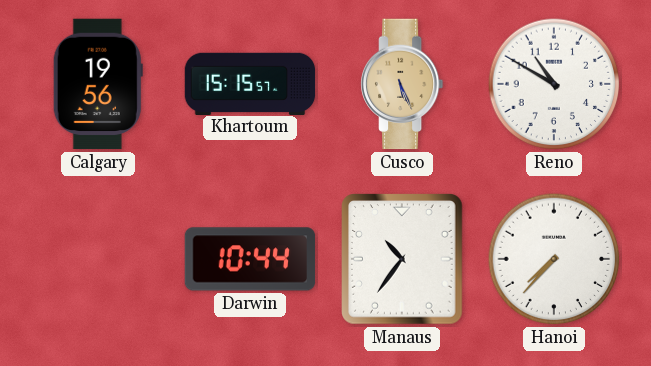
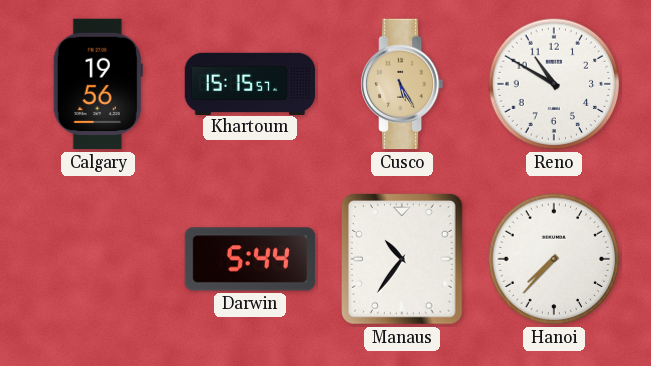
Cusco: 5:26 -> 5:25
Darwin: 10:44 -> 5:44
